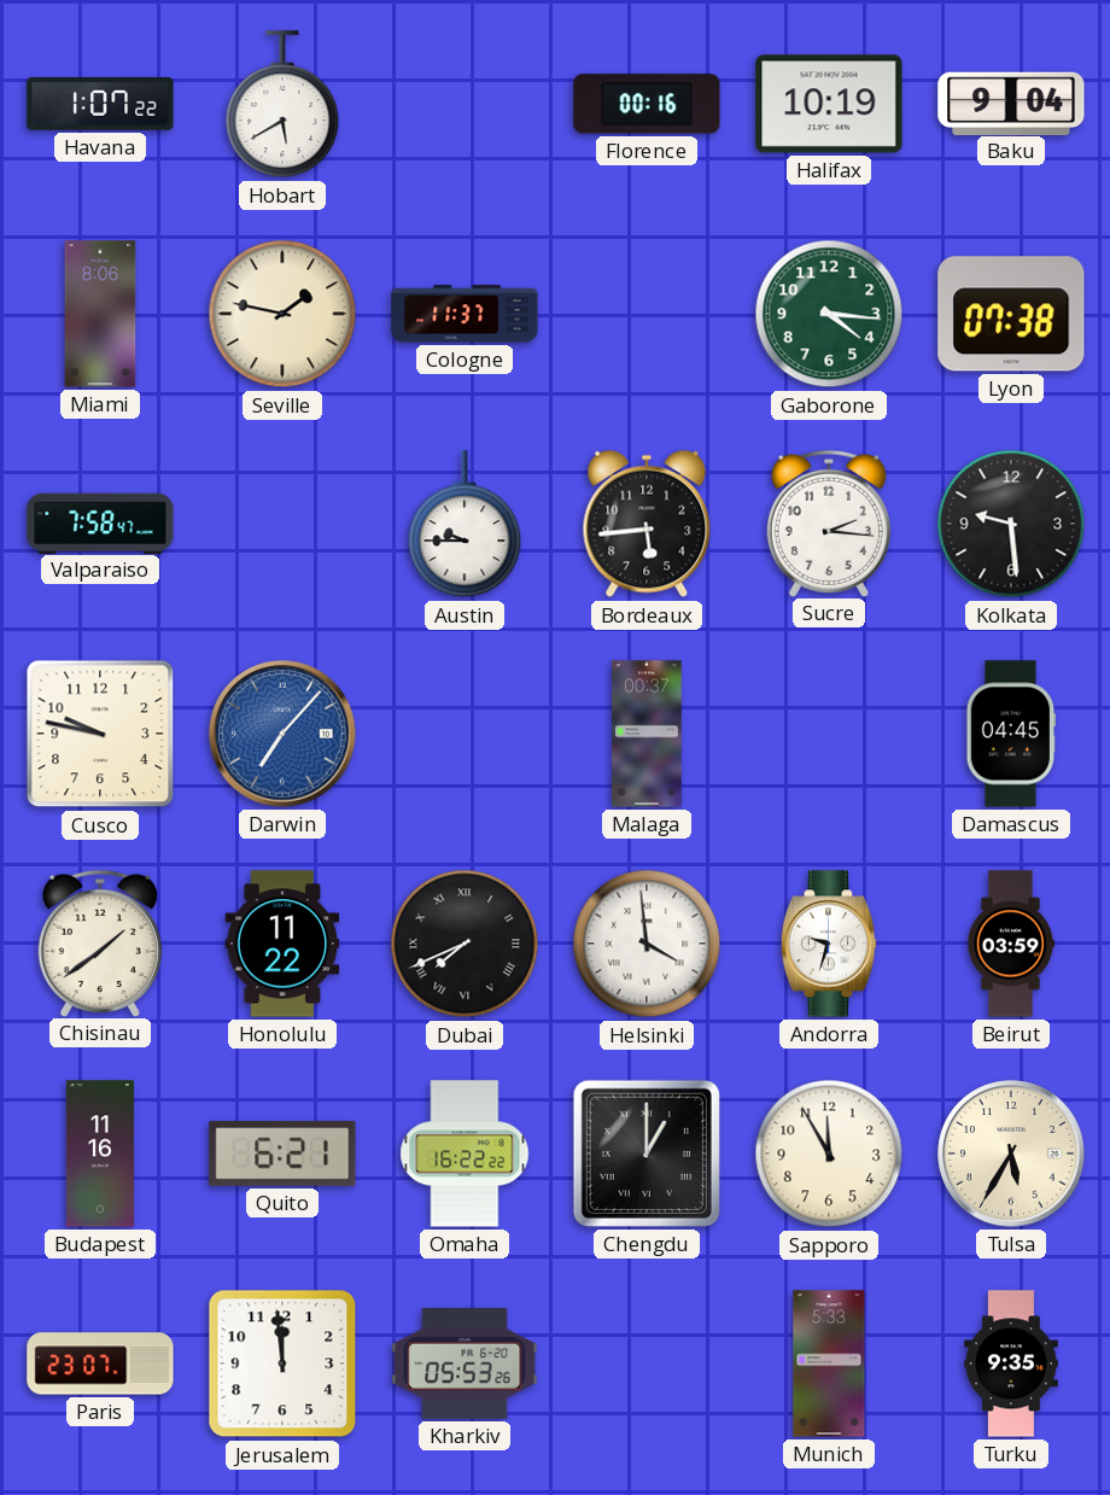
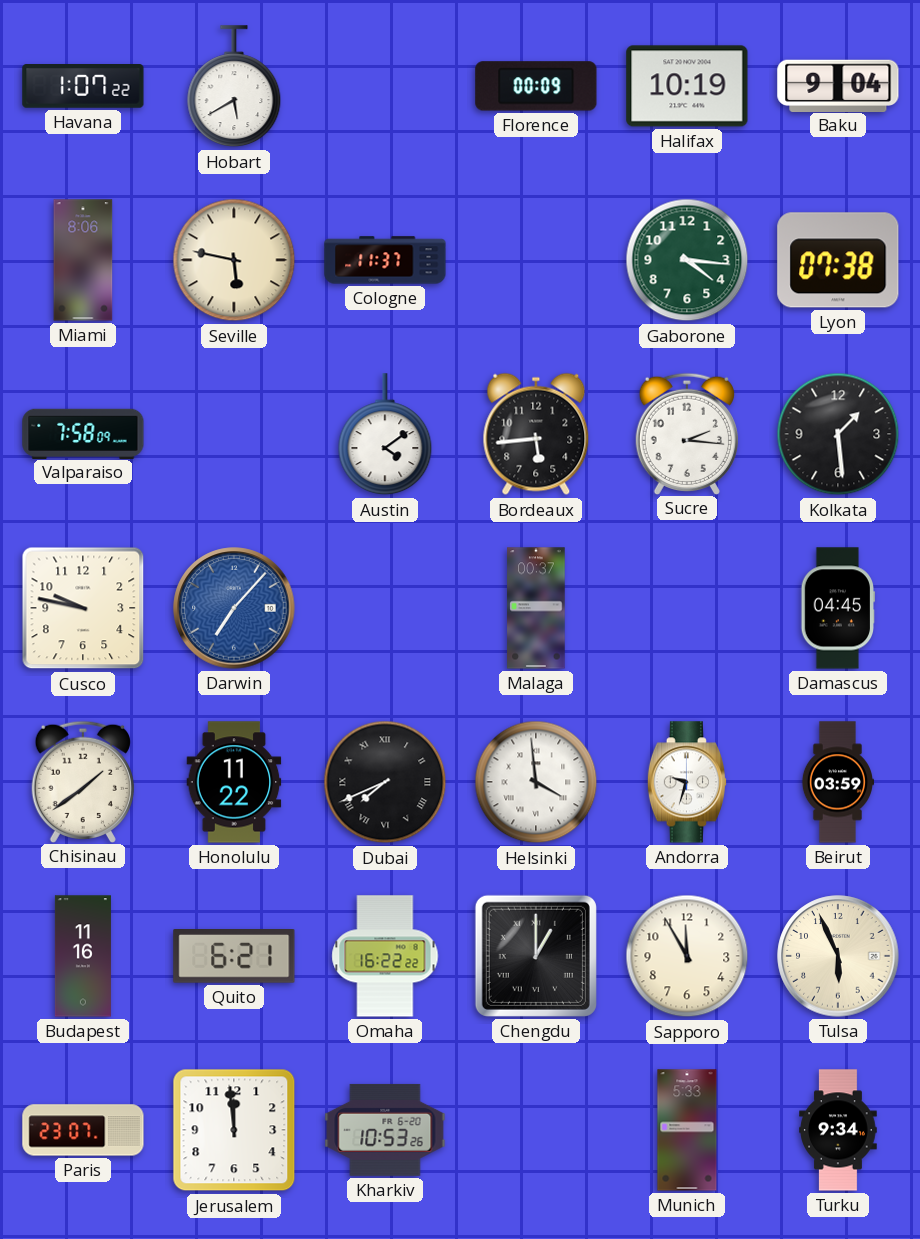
Florence: 00:16 -> 00:09
Seville: 1:47 -> 5:47
Valparaiso: 7:58:47 -> 7:58:09
Austin: 9:45 -> 4:09
Kolkata: 9:29 -> 1:29
Tulsa: 5:35 -> 5:56
Kharkiv: 05:53 -> 10:53
Turku: 9:35 -> 9:34
